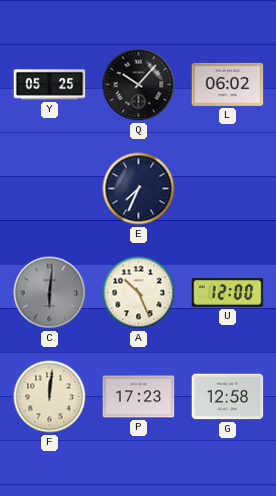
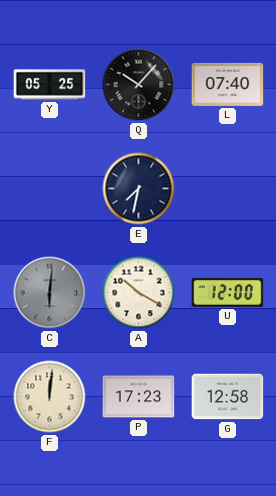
L: 06:02 -> 07:40
E: 7:34 -> 7:32
A: 10:26 -> 10:20
